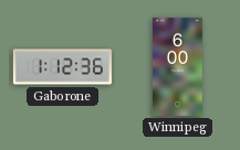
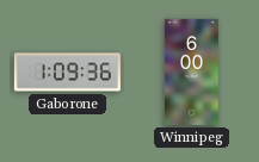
Gaborone: 1:12 -> 1:09
